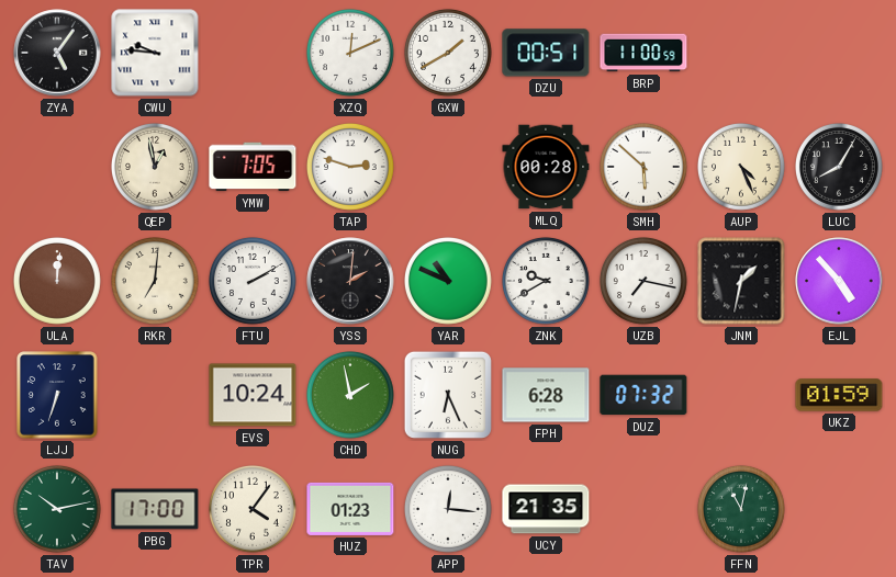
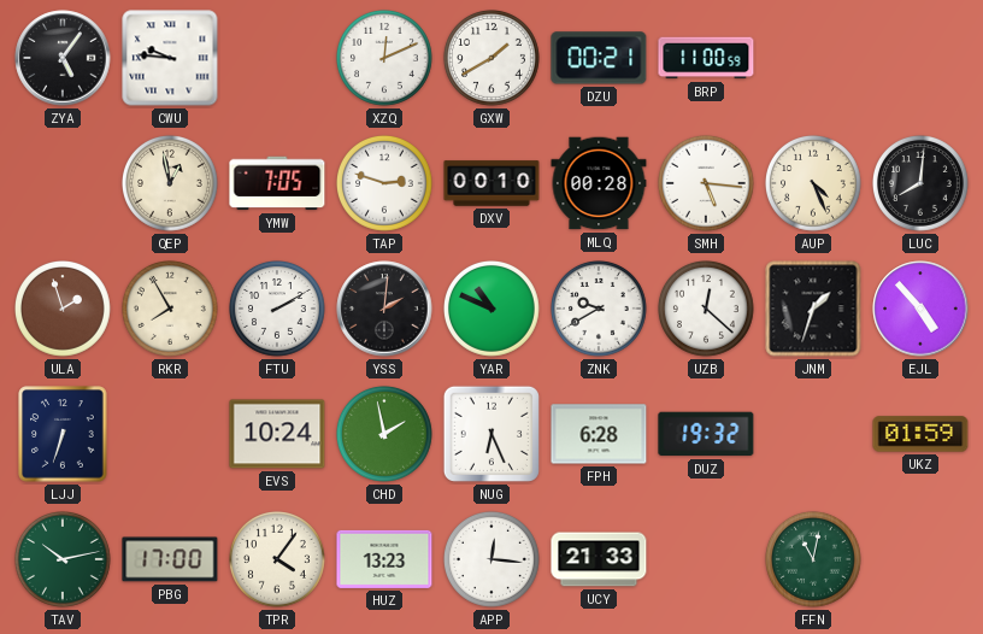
DZU: 00:51 -> 00:21
DXV: none -> 00:10
SMH: 5:52 -> 5:16
LUC: 8:05 -> 8:01
ULA: 12:01 -> 1:57
RKR: 7:01 -> 7:55
UZB: 7:17 -> 12:22
JNM: 1:32 -> 1:33
DUZ: 07:32 -> 19:32
HUZ: 01:23 -> 13:23
UCY: 21:35 -> 21:33
